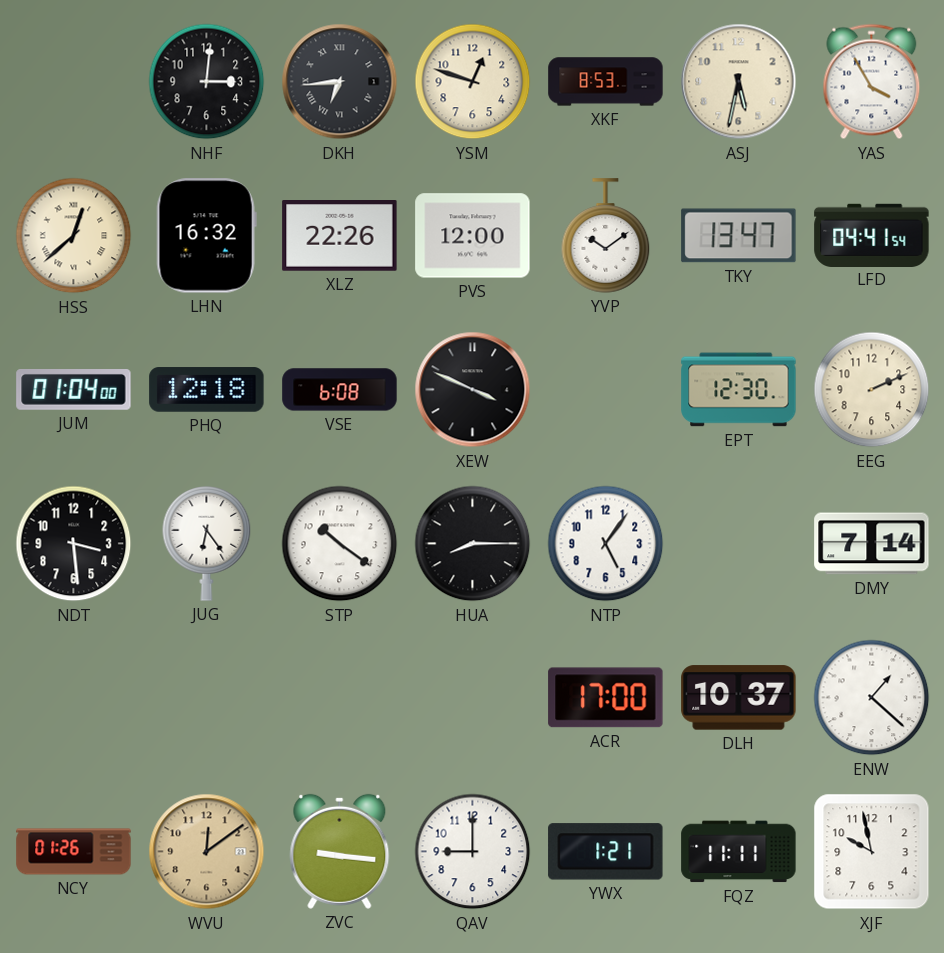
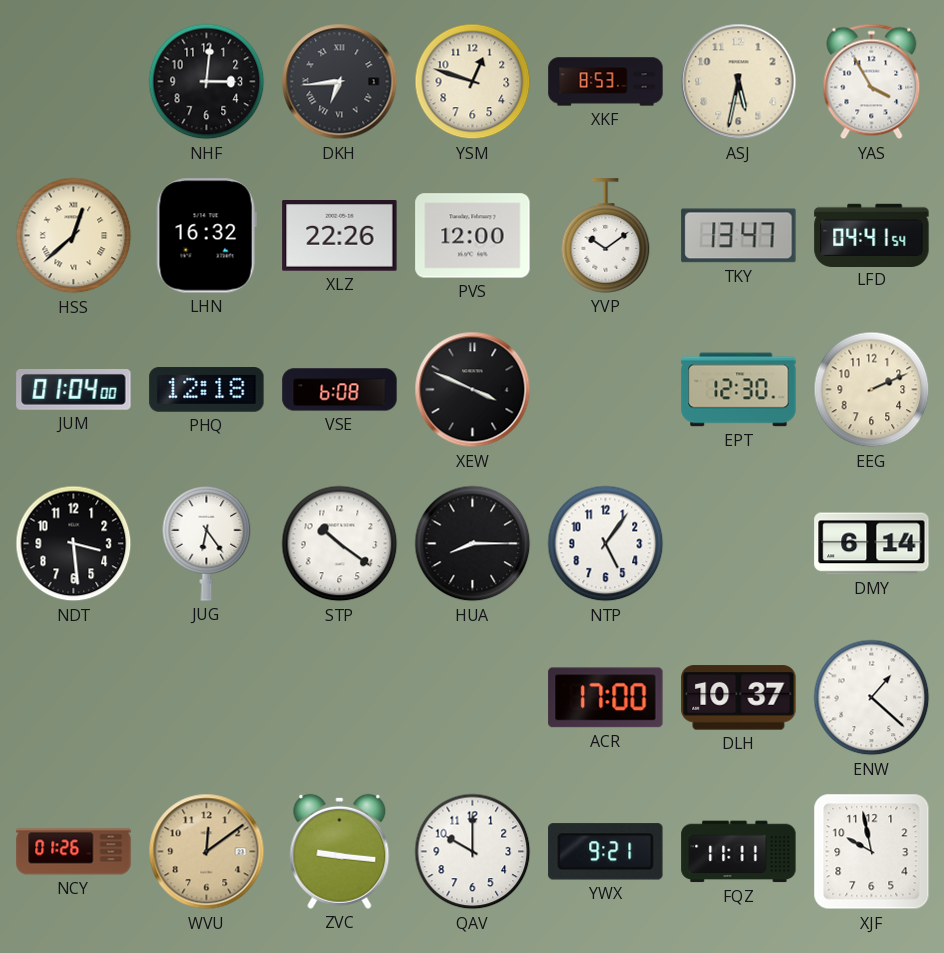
DMY: 7:14 -> 6:14
QAV: 9:00 -> 10:00
YWX: 1:21 -> 9:21
